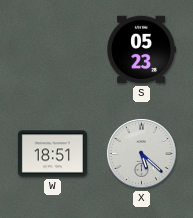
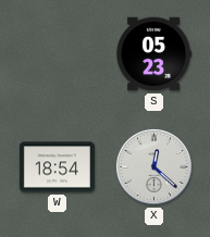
W: 18:51 -> 18:54
X: 5:22 -> 12:22
